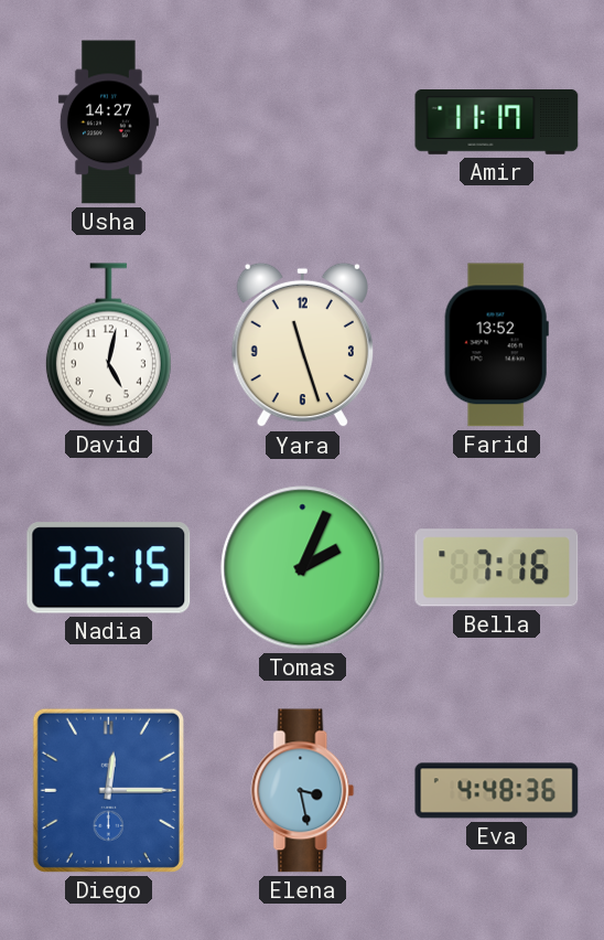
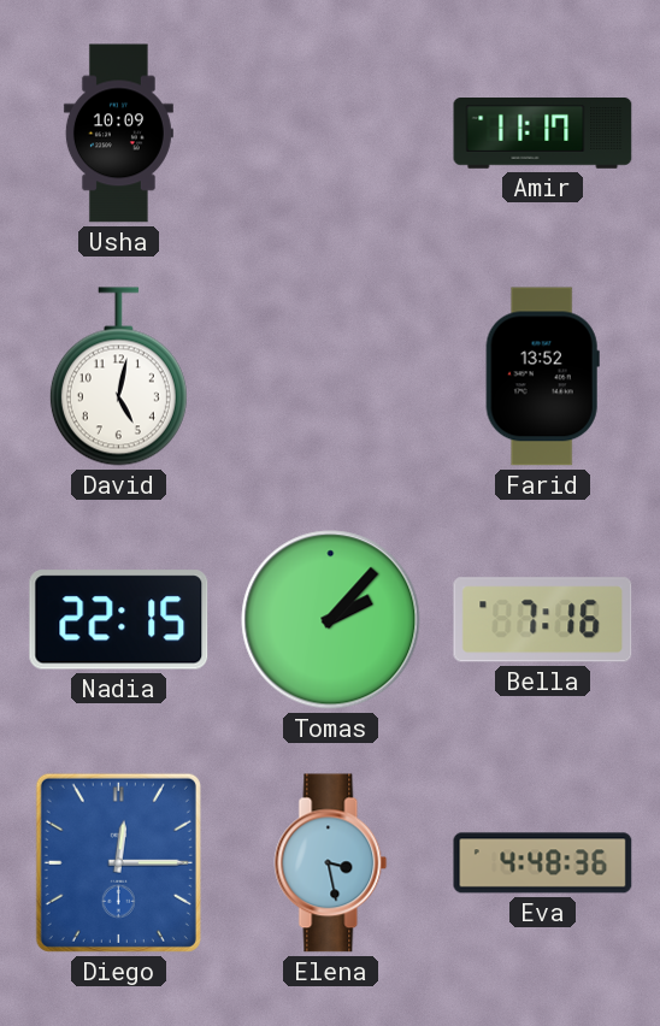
Usha: 14:27 -> 10:09
Yara: 11:27 -> none
Tomas: 2:04 -> 2:07
